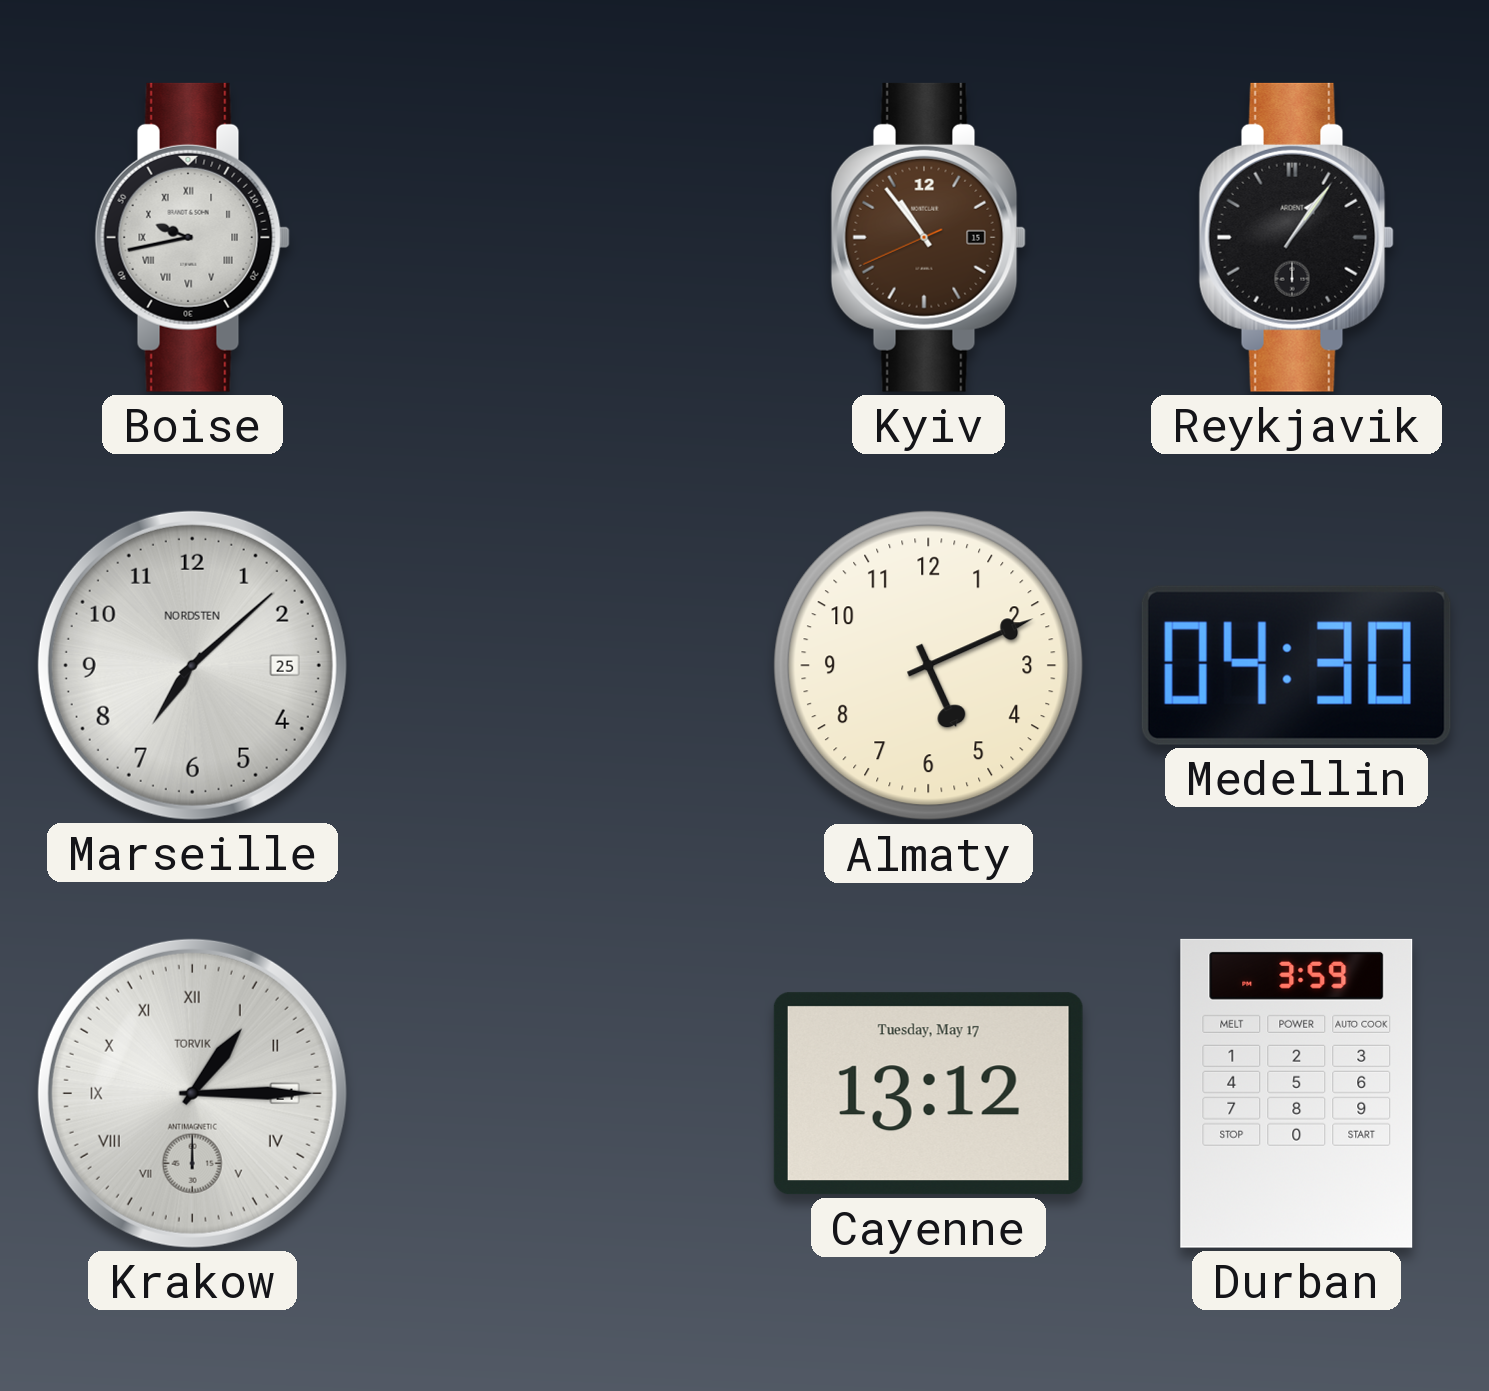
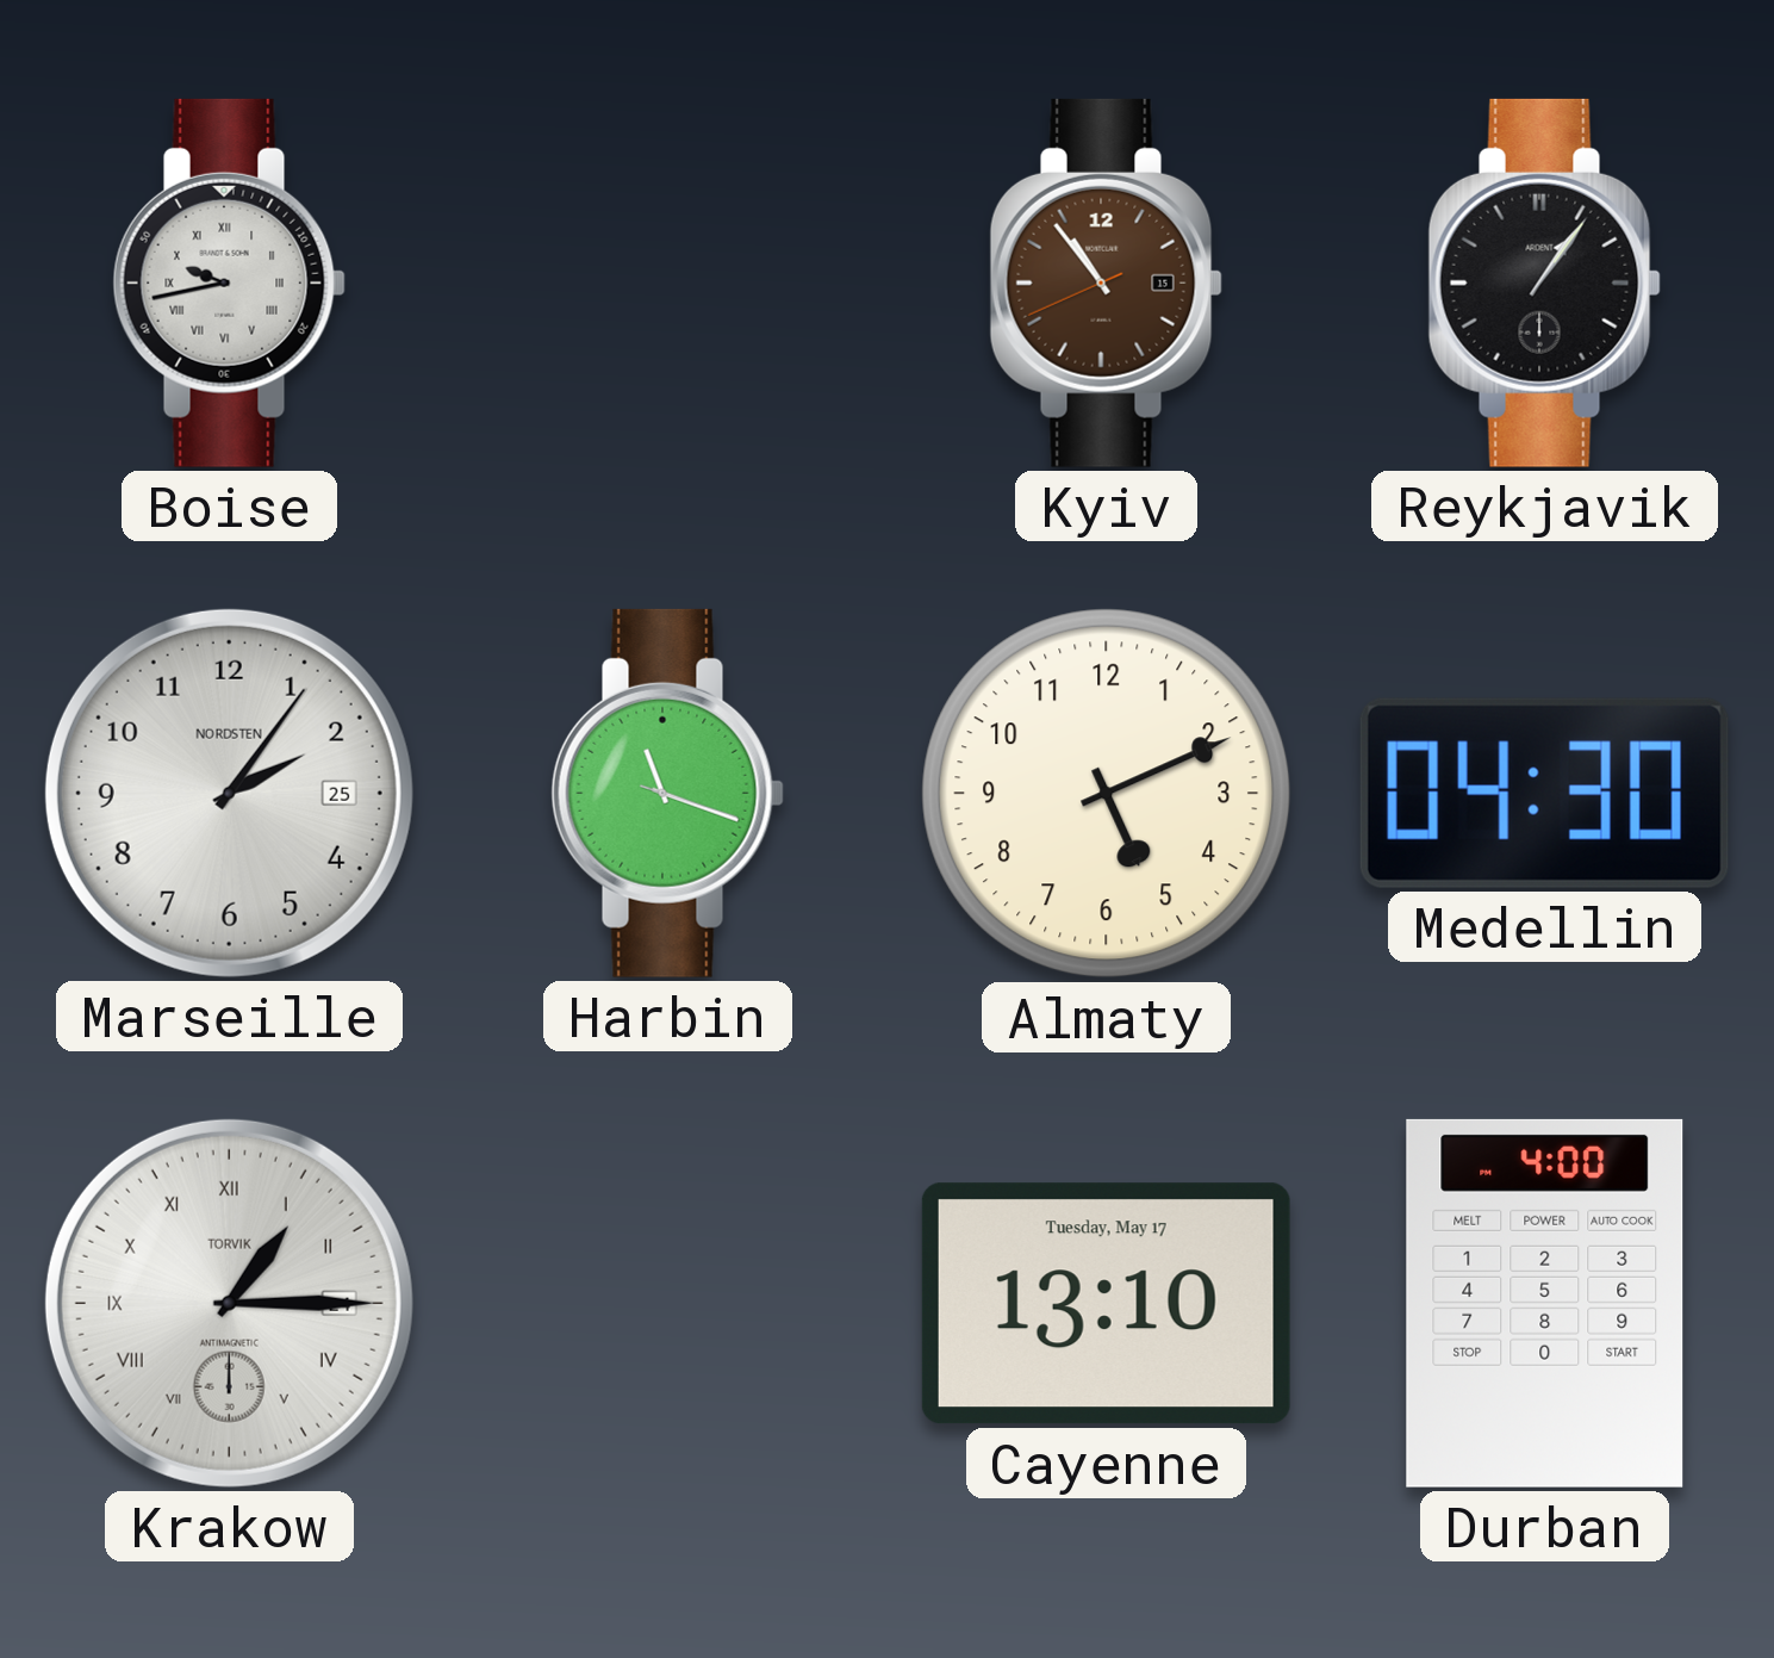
Marseille: 7:08 -> 2:06
Harbin: none -> 11:18
Cayenne: 13:12 -> 13:10
Durban: 3:59 -> 4:00
